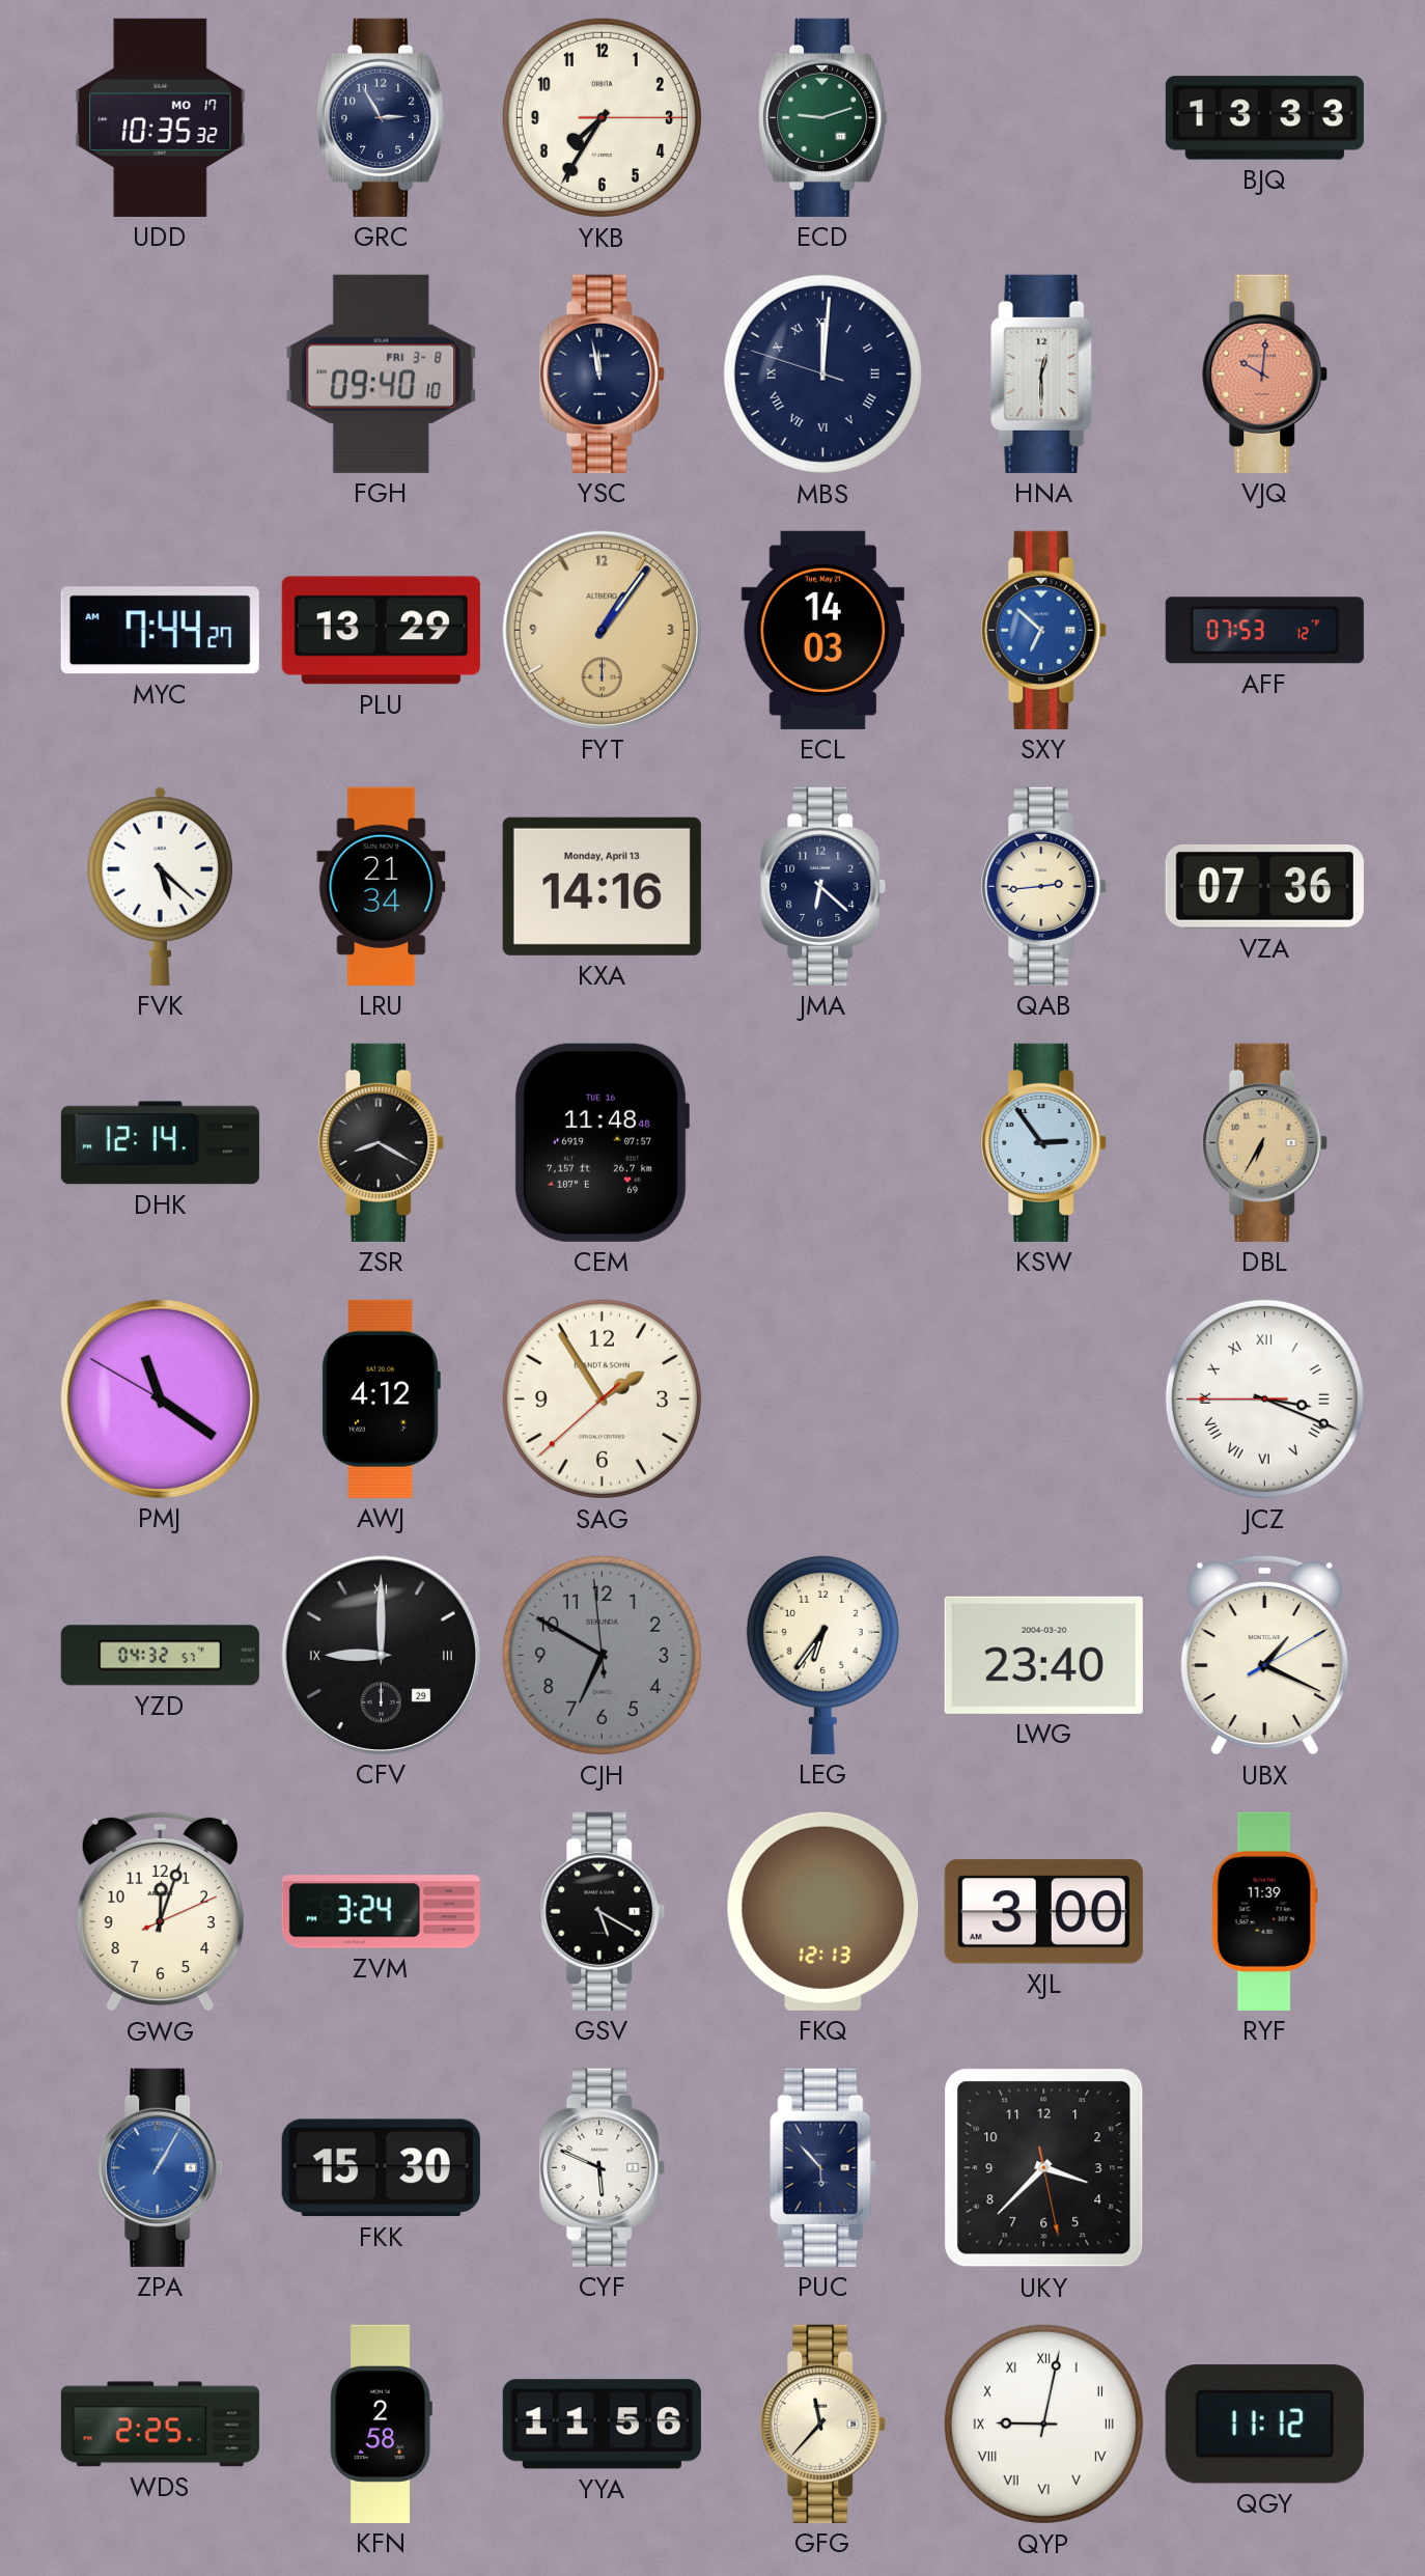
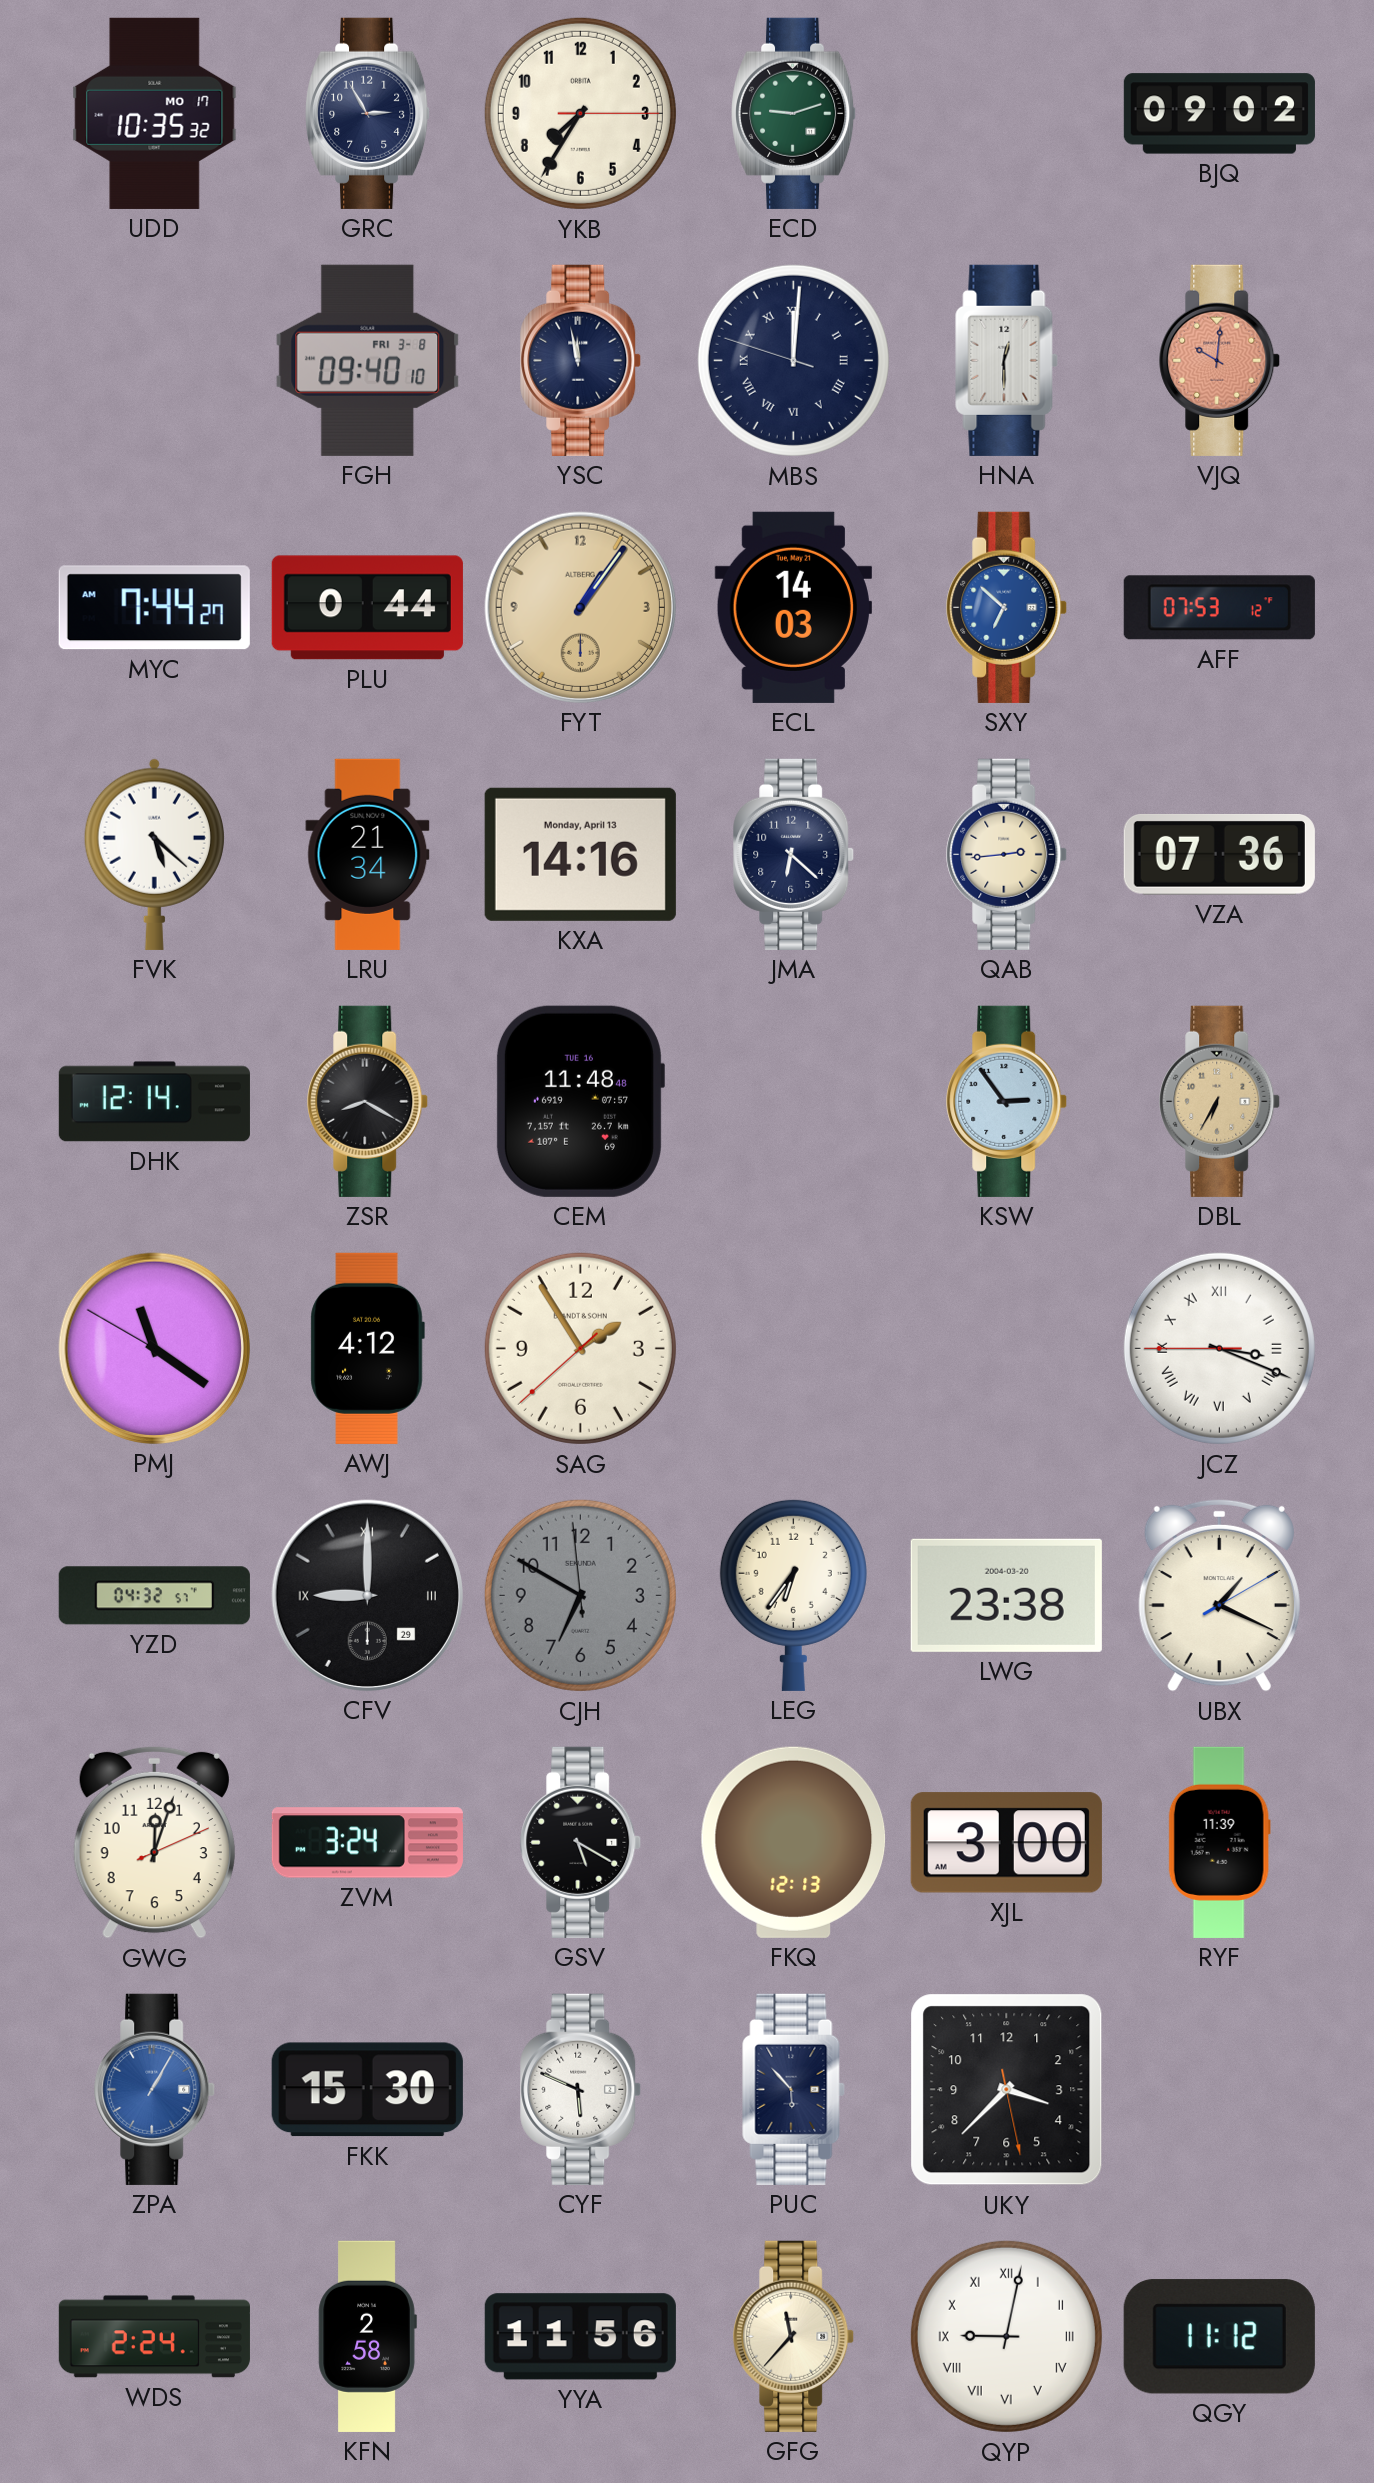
BJQ: 13:33 -> 09:02
PLU: 13:29 -> 0:44
LWG: 23:40 -> 23:38
WDS: 2:25 -> 2:24
